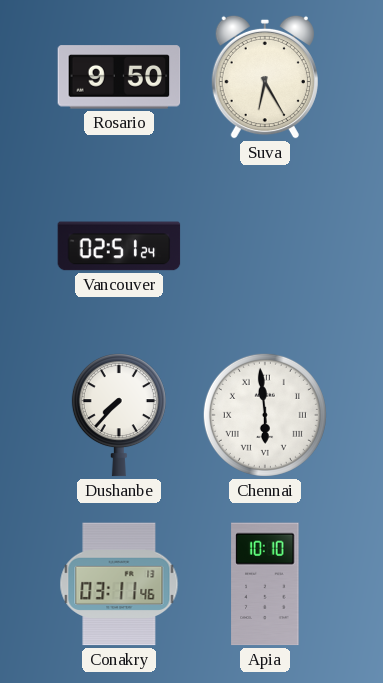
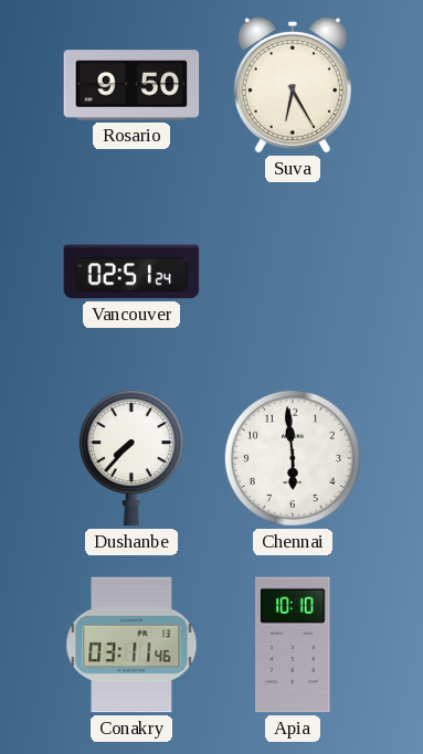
Chennai numerals: Roman -> Arabic
